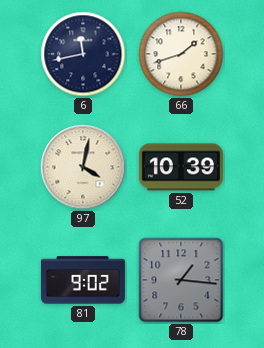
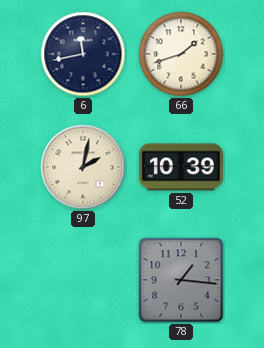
97: 4:02 -> 2:02
81: 9:02 -> none
